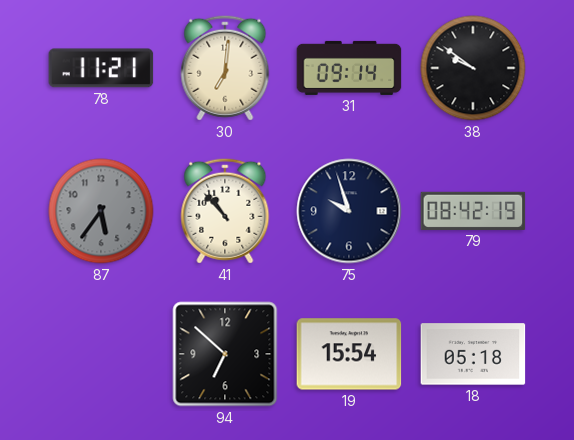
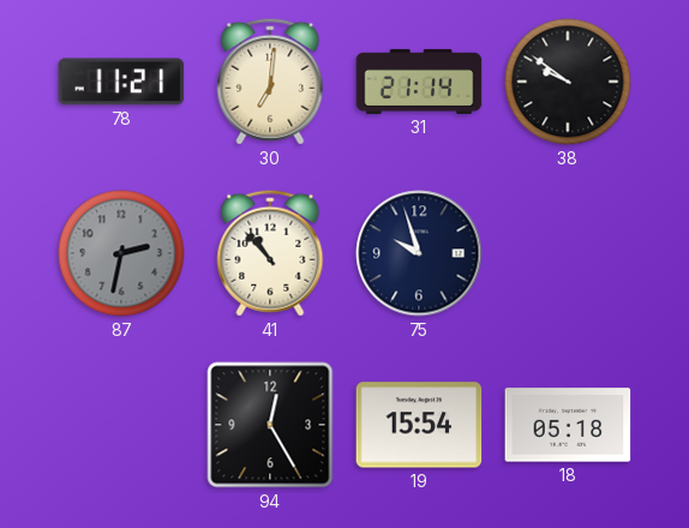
31: 09:14 -> 21:14
87: 5:36 -> 2:32
79: 08:42 -> none
94: 6:52 -> 12:25
